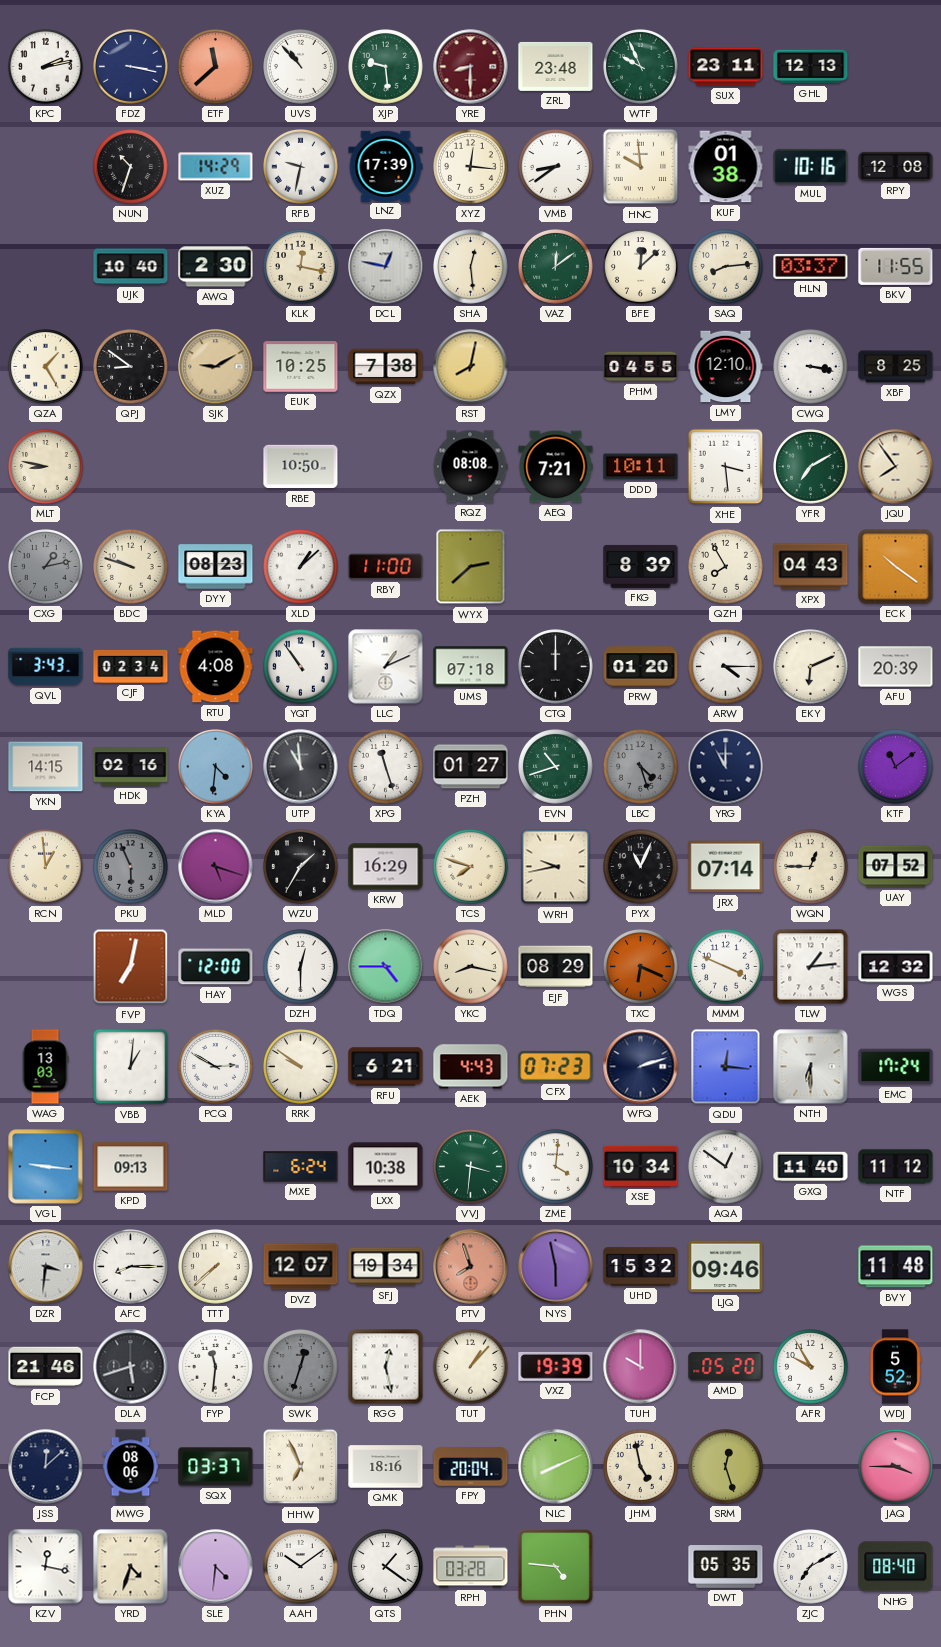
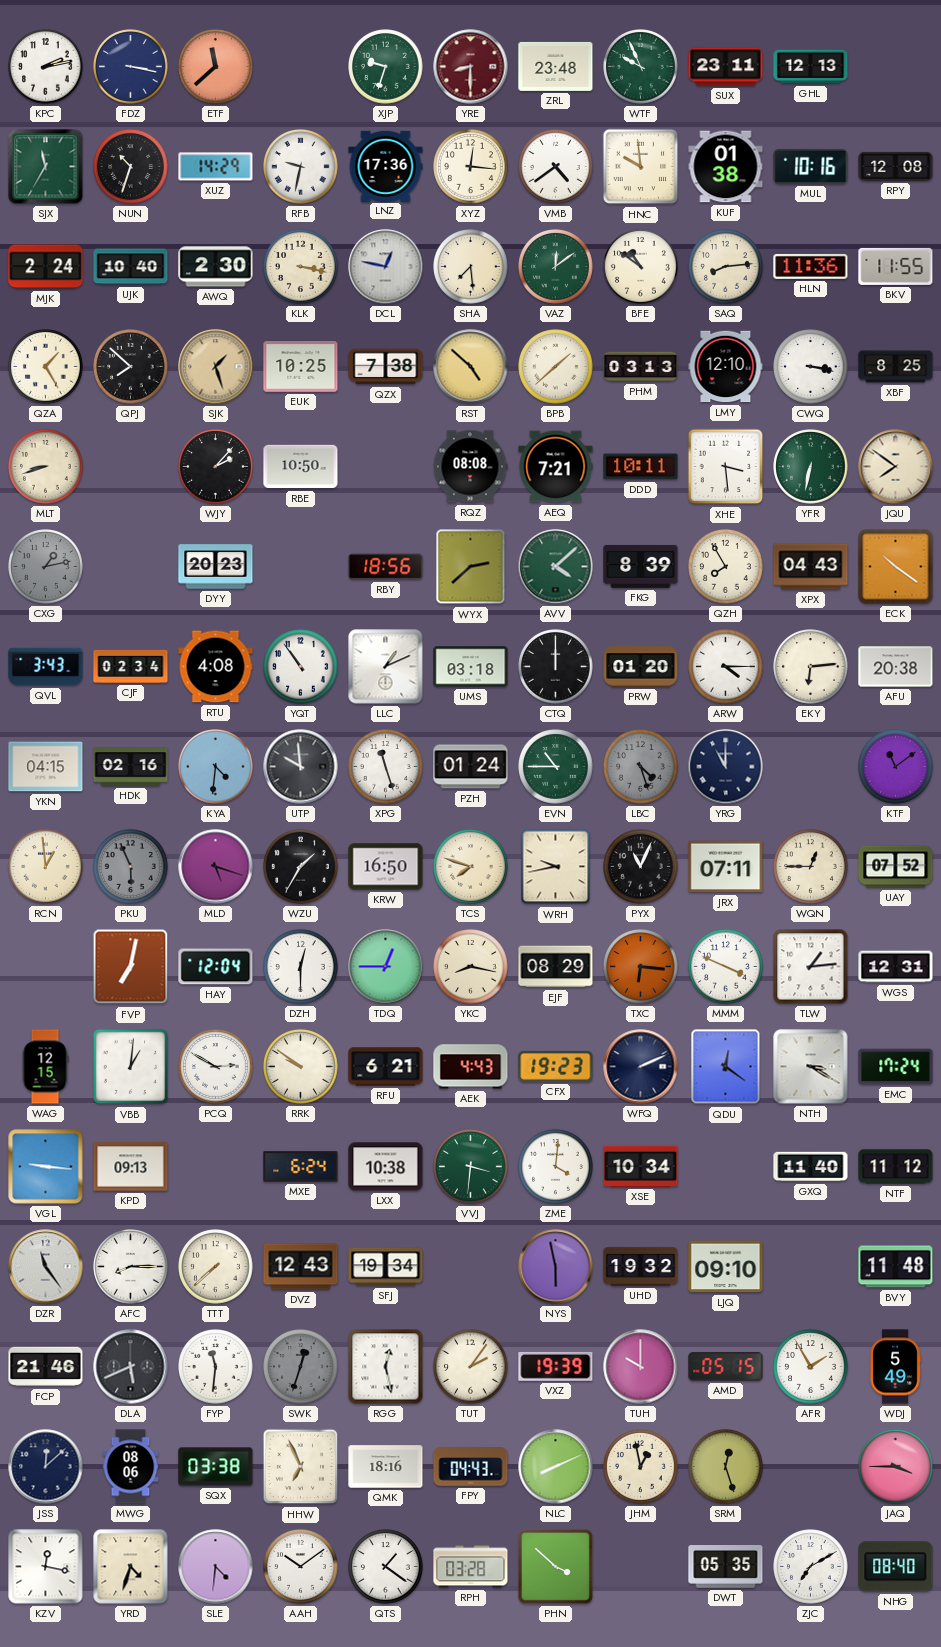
UVS: 10:53 -> none
XJP: 9:29 -> 9:33
SJX: none -> 11:35
LNZ: 17:39 -> 17:36
VMB: 8:39 -> 4:39
MJK: none -> 2:24
KLK: 12:17 -> 3:17
SHA: 12:29 -> 7:29
BFE: 12:08 -> 10:51
HLN: 03:37 -> 11:36
QPJ: 8:51 -> 7:52
SJK: 9:10 -> 1:27
RST: 8:02 -> 4:52
BPB: none -> 1:38
PHM: 04:55 -> 03:13
MLT: 8:47 -> 8:42
WJY: none -> 2:07
YFR: 7:10 -> 6:32
JQU: 7:54 -> 7:51
BDC: 9:48 -> none
DYY: 08:23 -> 20:23
XLD: 1:08 -> none
RBY: 11:00 -> 18:56
AVV: none -> 4:08
UMS: 07:18 -> 03:18
EKY: 6:11 -> 6:14
AFU: 20:39 -> 20:38
YKN: 14:15 -> 04:15
UTP: 10:59 -> 9:59
PZH: 01:27 -> 01:24
EVN: 10:42 -> 10:45
KRW: 16:29 -> 16:50
JRX: 07:14 -> 07:11
HAY: 12:00 -> 12:04
TDQ: 4:45 -> 12:45
TXC: 6:19 -> 6:16
WGS: 12:32 -> 12:31
WAG: 13:03 -> 12:15
CFX: 07:23 -> 19:23
WFQ: 2:12 -> 2:11
QDU: 12:16 -> 12:21
NTH: 6:30 -> 3:20
AQA: 12:51 -> none
DZR: 3:31 -> 11:24
DVZ: 12:07 -> 12:43
PTV: 7:57 -> none
UHD: 15:32 -> 19:32
LJQ: 09:46 -> 09:10
DLA: 5:42 -> 5:41
TUT: 1:07 -> 2:06
AMD: 05:20 -> 05:15
AFR: 9:55 -> 1:55
WDJ: 5:52 -> 5:49
SQX: 03:37 -> 03:38
FPY: 20:04 -> 04:43
JHM: 4:58 -> 12:58
PHN: 4:46 -> 3:52
